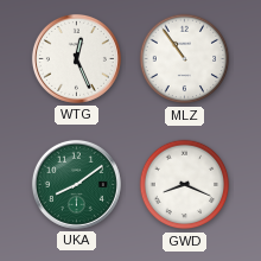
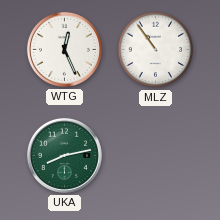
UKA: 8:09 -> 8:13
GWD: 8:19 -> none
